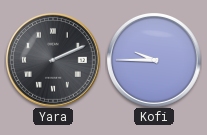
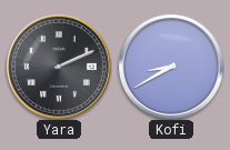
Kofi: 9:45 -> 8:40
